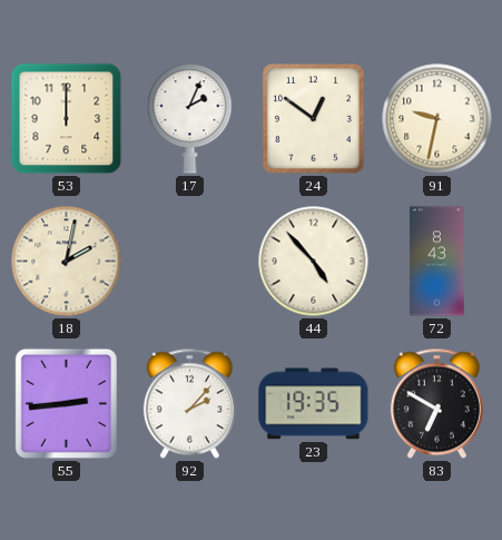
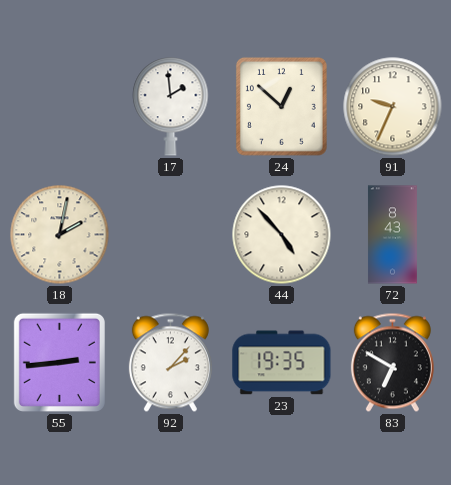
53: 12:00 -> none
17: 2:04 -> 1:59
24: 12:51 -> 12:52
91: 9:32 -> 9:34
